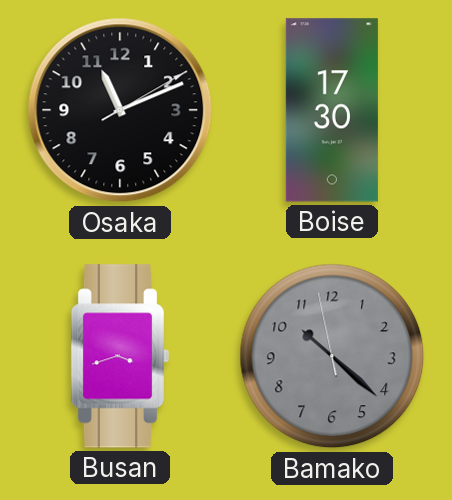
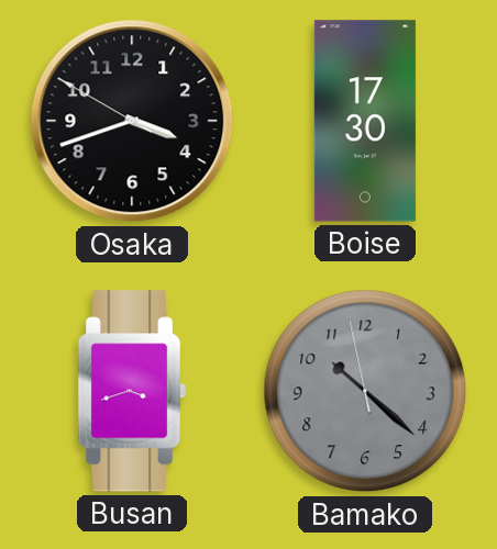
Osaka: 11:11 -> 3:41
